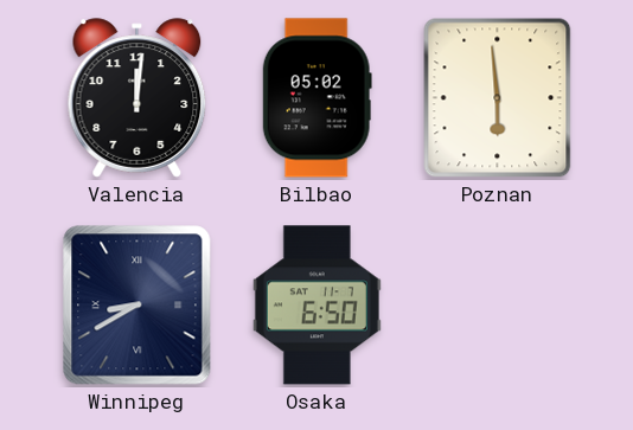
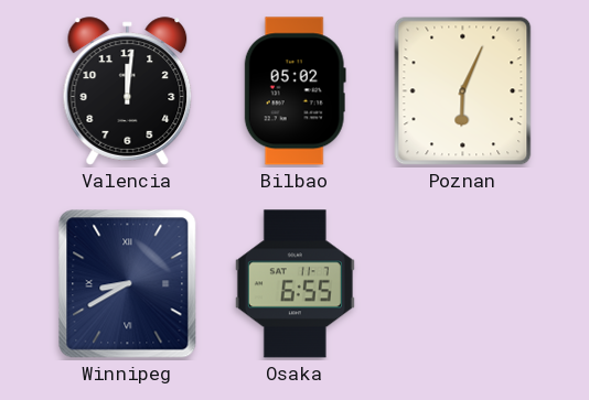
Poznan: 5:59 -> 6:04
Osaka: 6:50 -> 6:55
